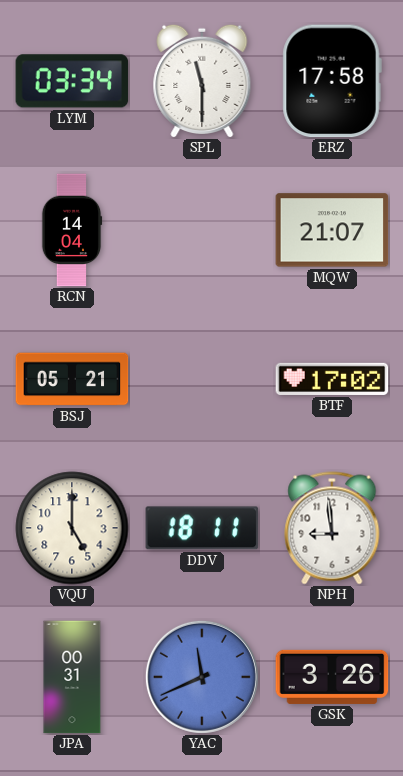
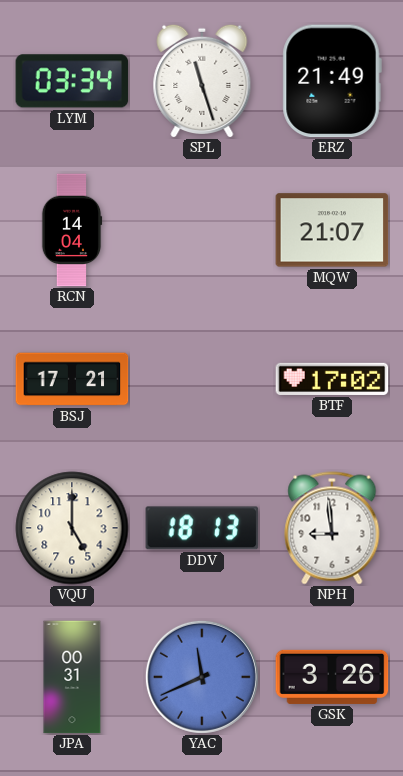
SPL: 11:30 -> 11:27
ERZ: 17:58 -> 21:49
BSJ: 05:21 -> 17:21
DDV: 18:11 -> 18:13
